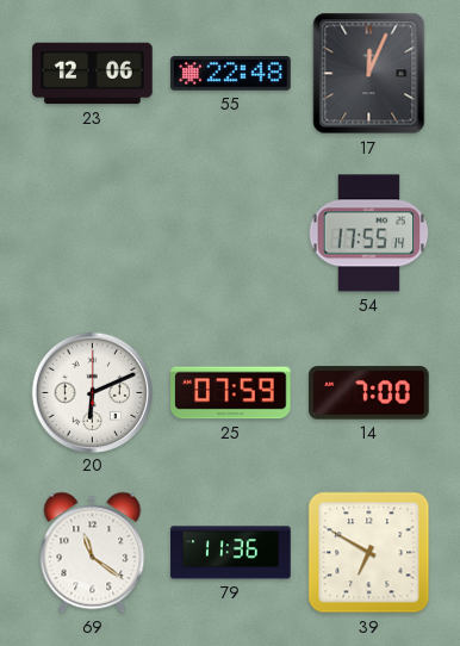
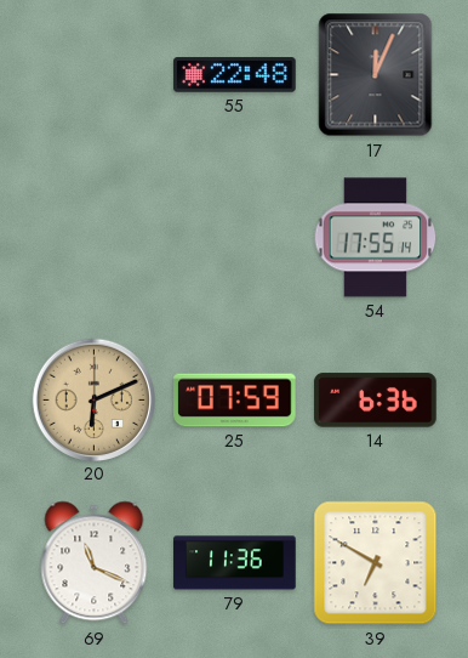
23: 12:06 -> none
20 dial: white -> champagne
14: 7:00 -> 6:36
69: 11:21 -> 11:19
